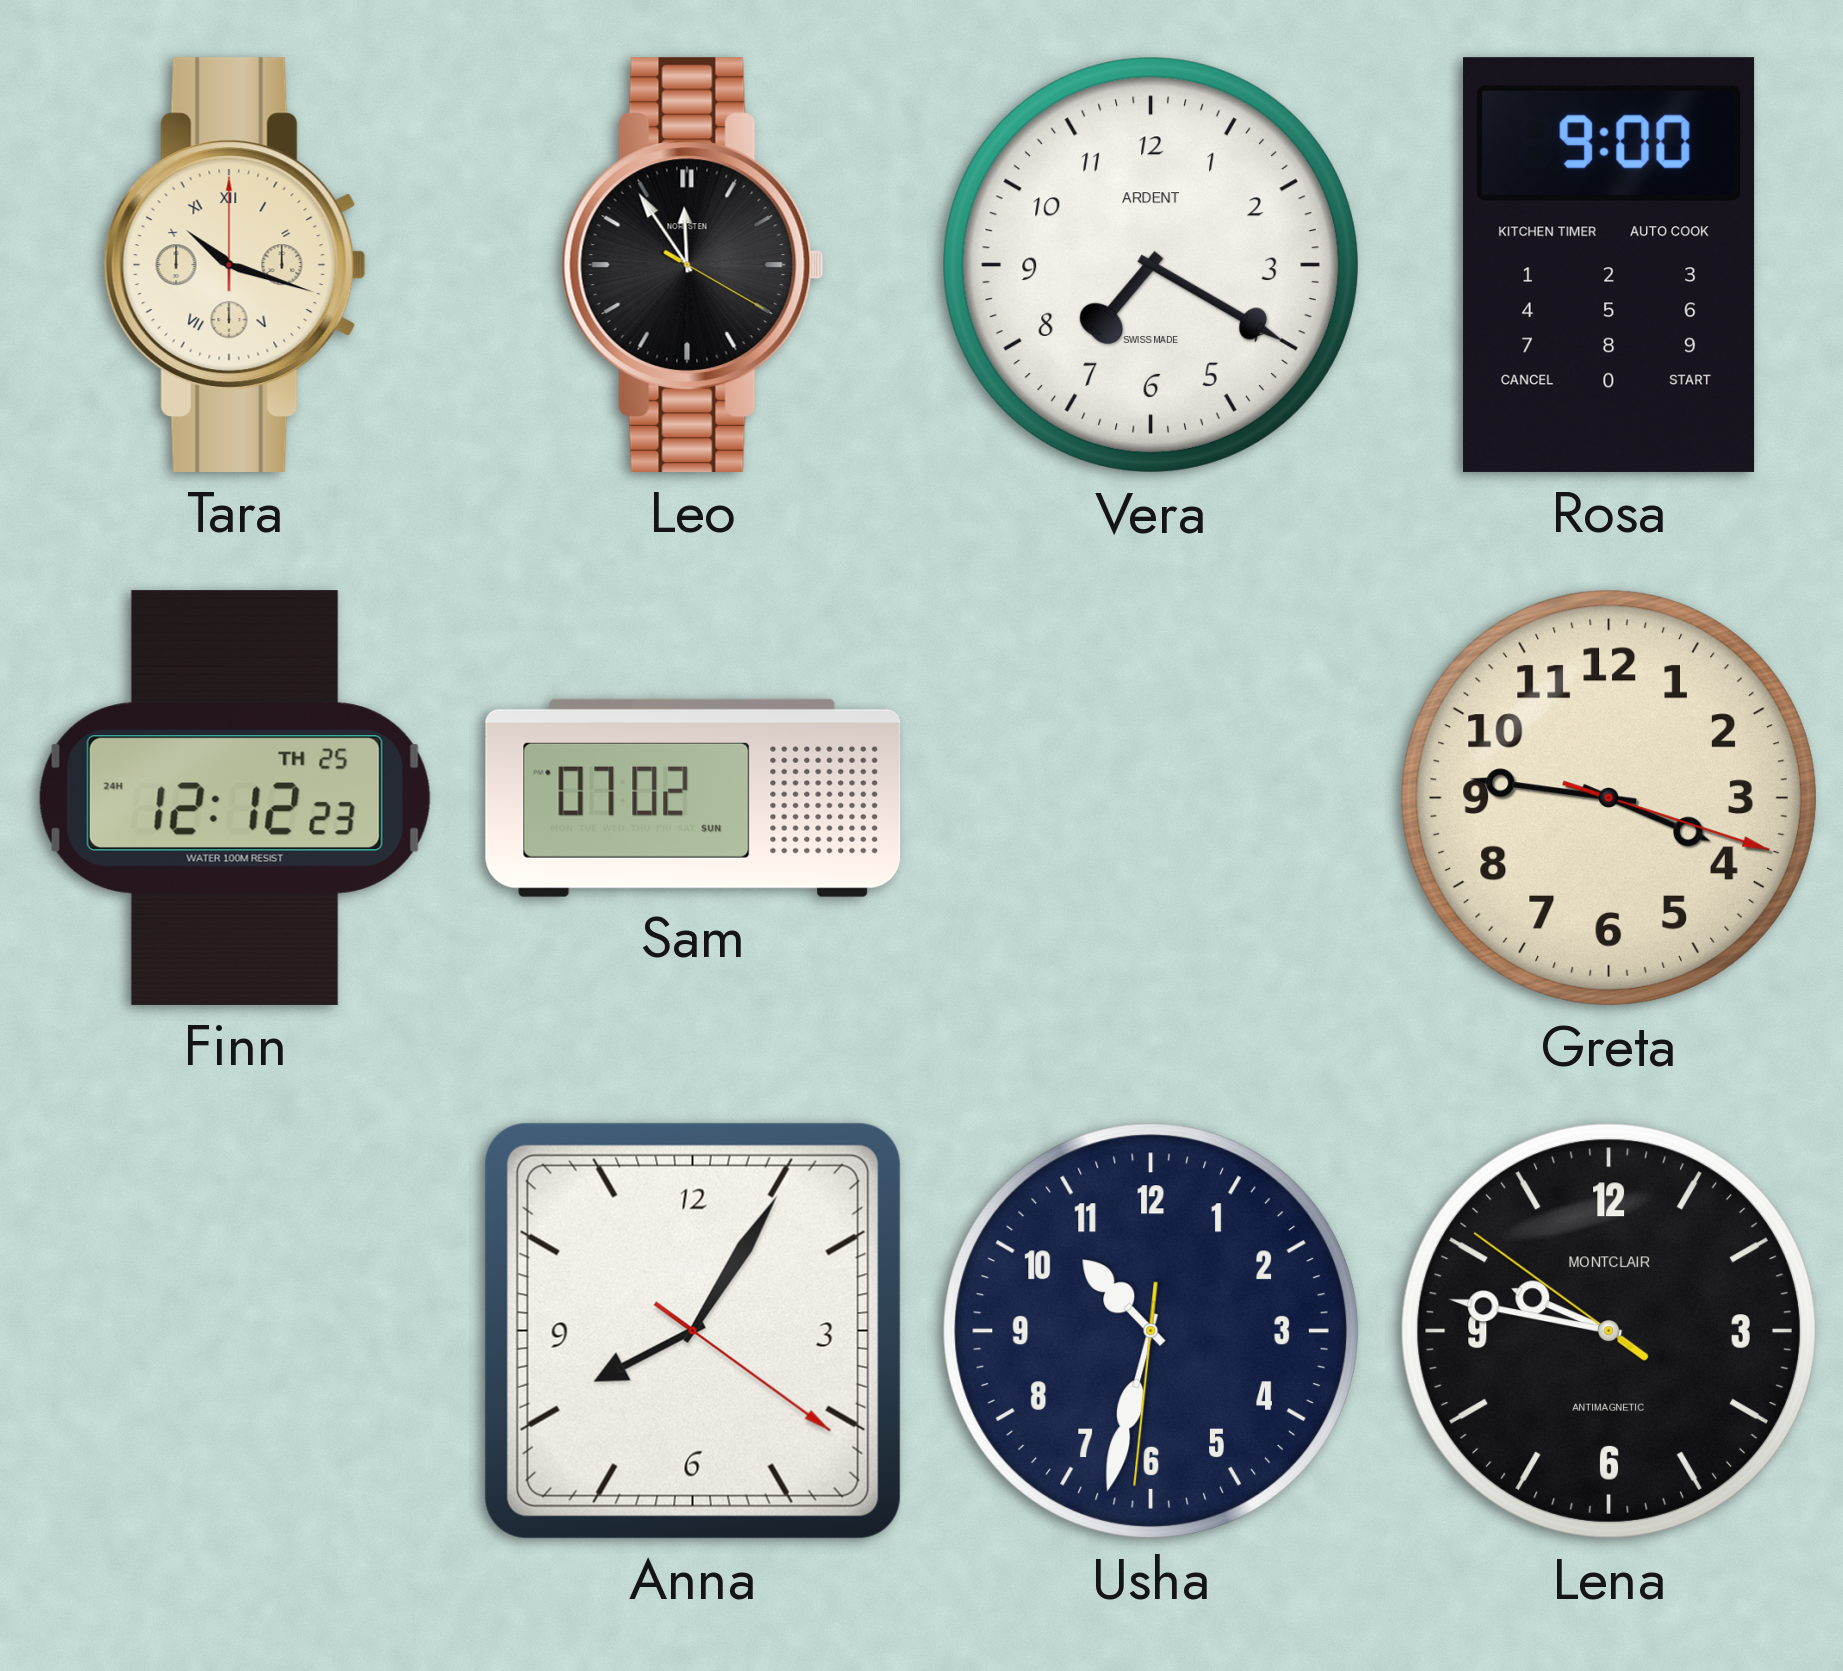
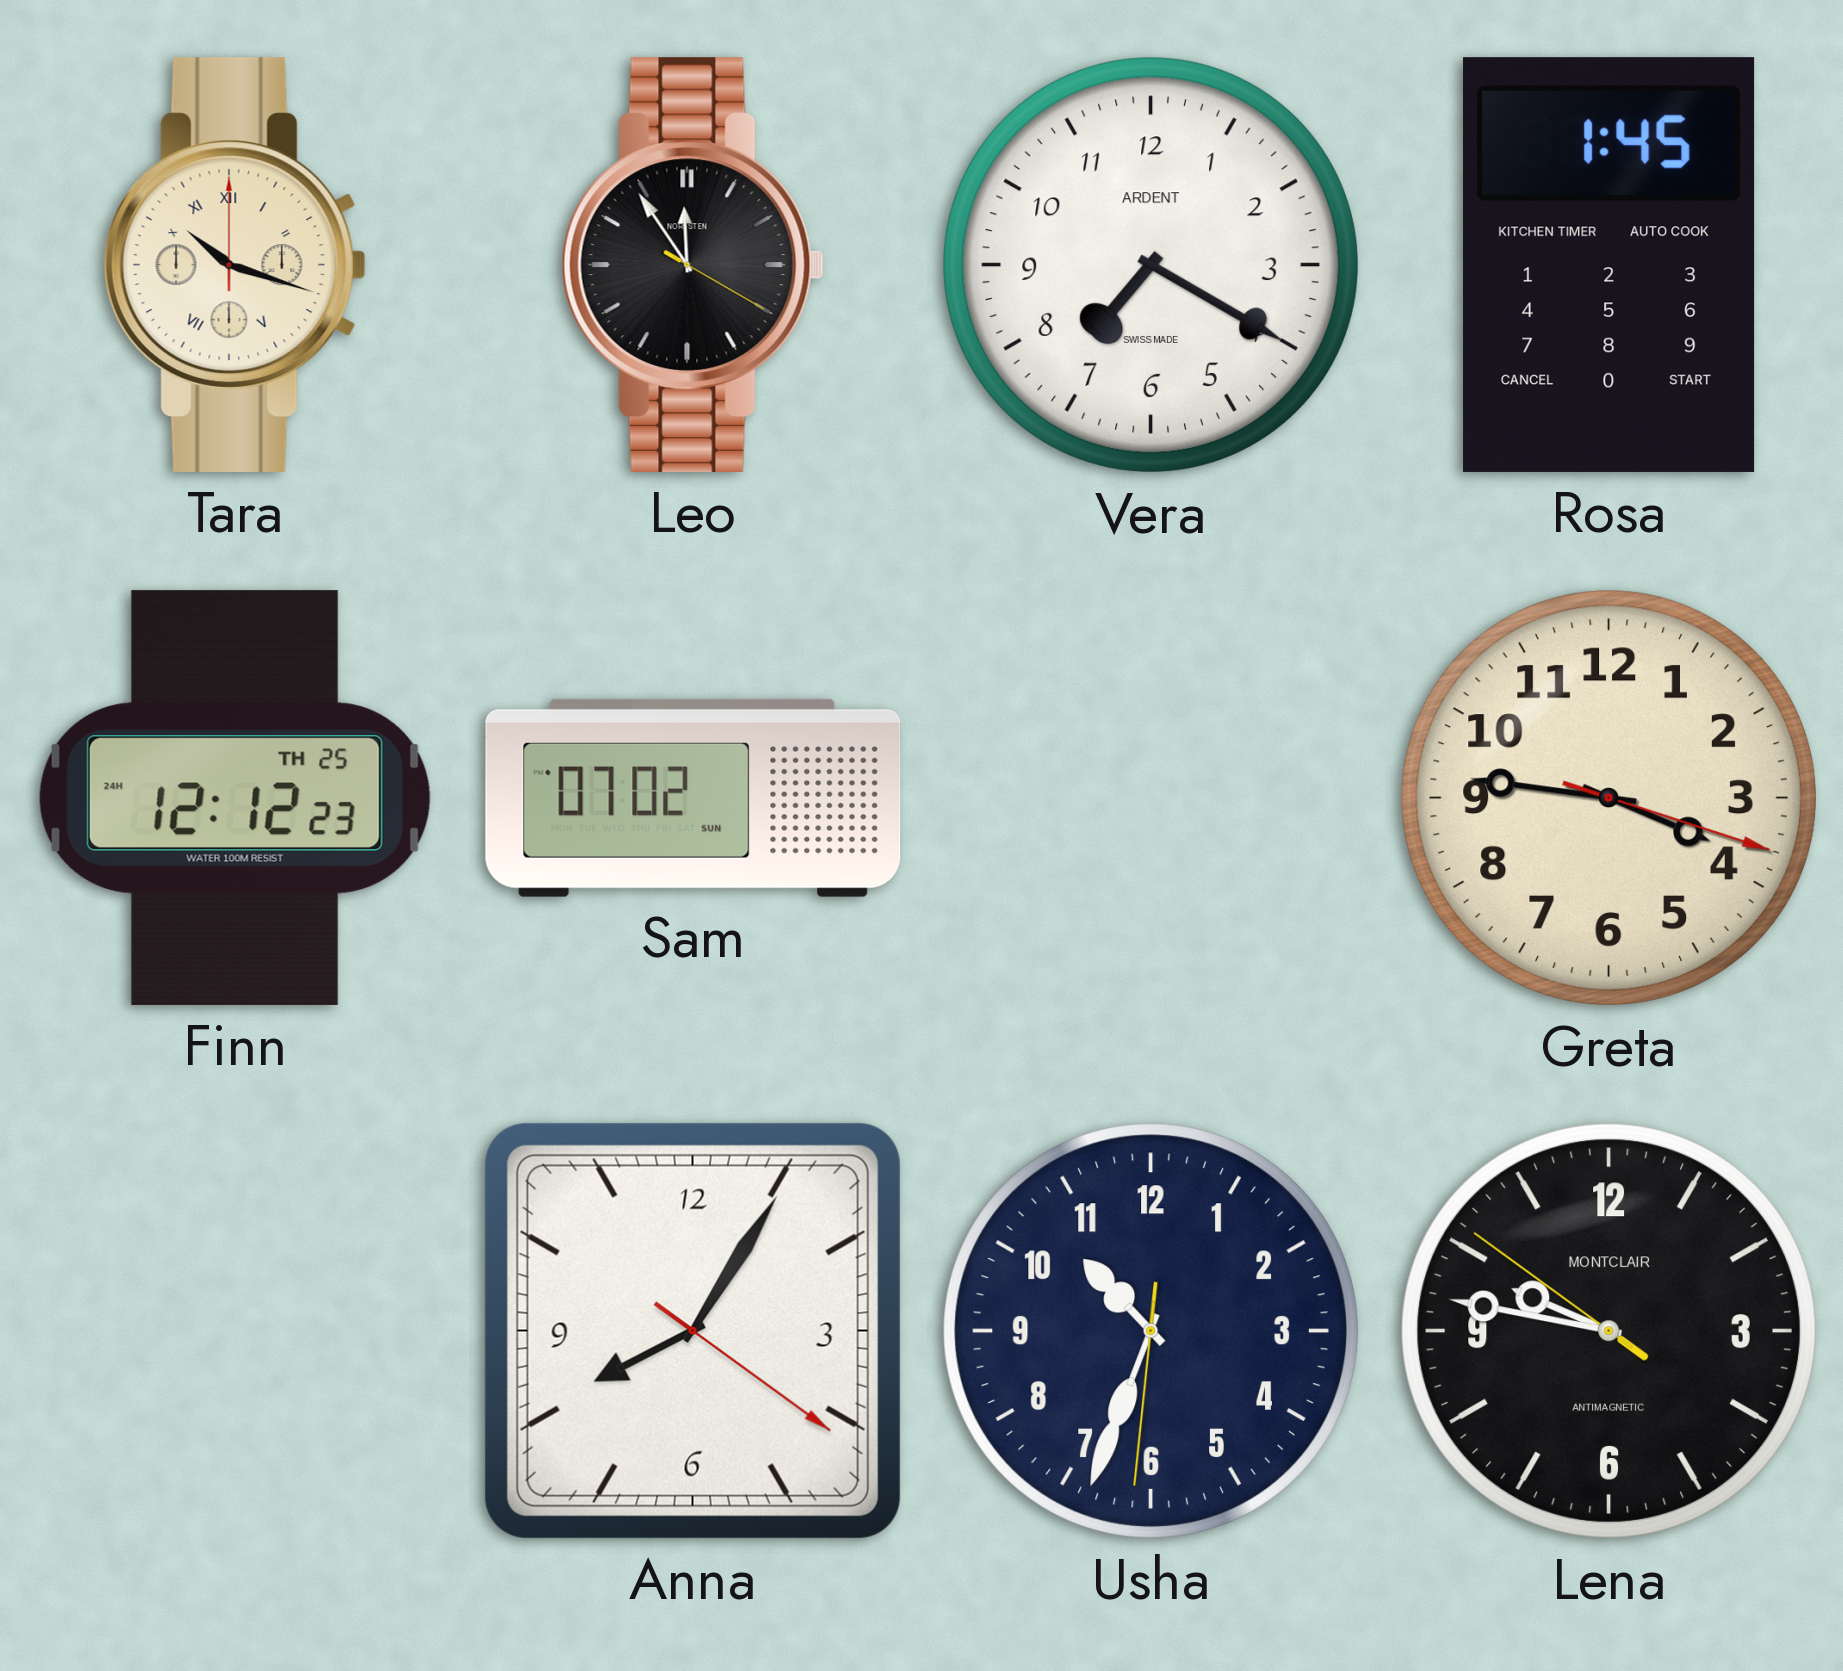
Rosa: 9:00 -> 1:45
Usha: 10:32 -> 10:33
